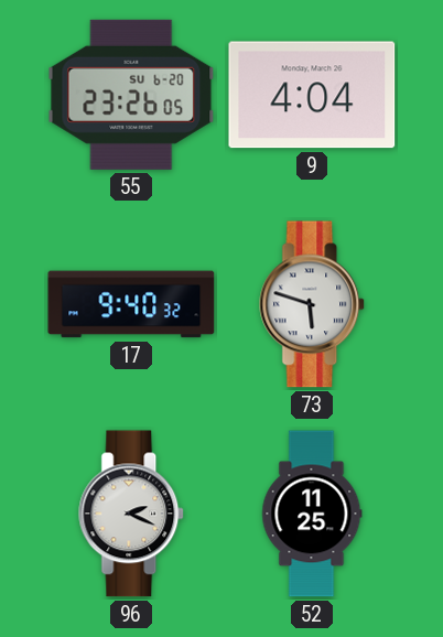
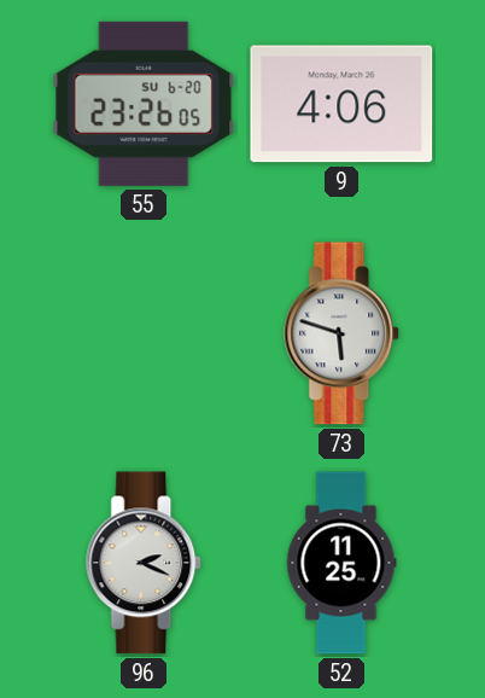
9: 4:04 -> 4:06
17: 9:40 -> none
